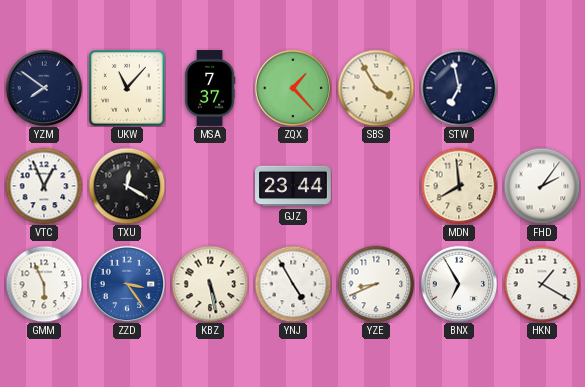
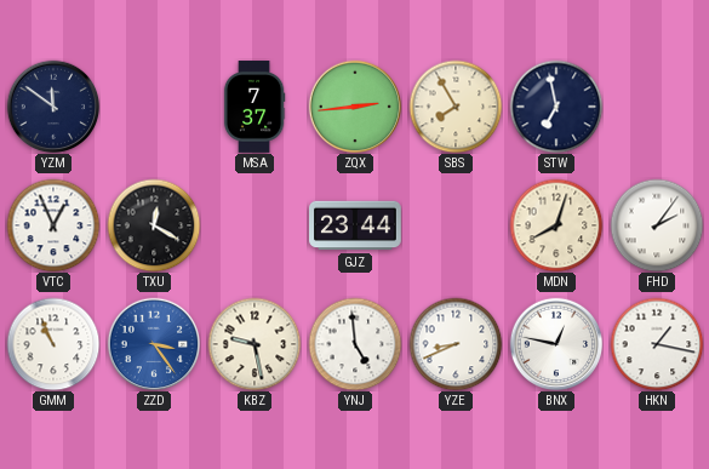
YZM: 7:51 -> 11:51
UKW: 11:07 -> none
ZQX: 1:23 -> 2:44
SBS: 3:55 -> 7:55
MDN: 7:59 -> 8:03
GMM: 5:56 -> 10:56
KBZ: 5:28 -> 9:28
YNJ: 4:55 -> 4:59
BNX: 6:55 -> 12:47
HKN: 1:20 -> 1:17
